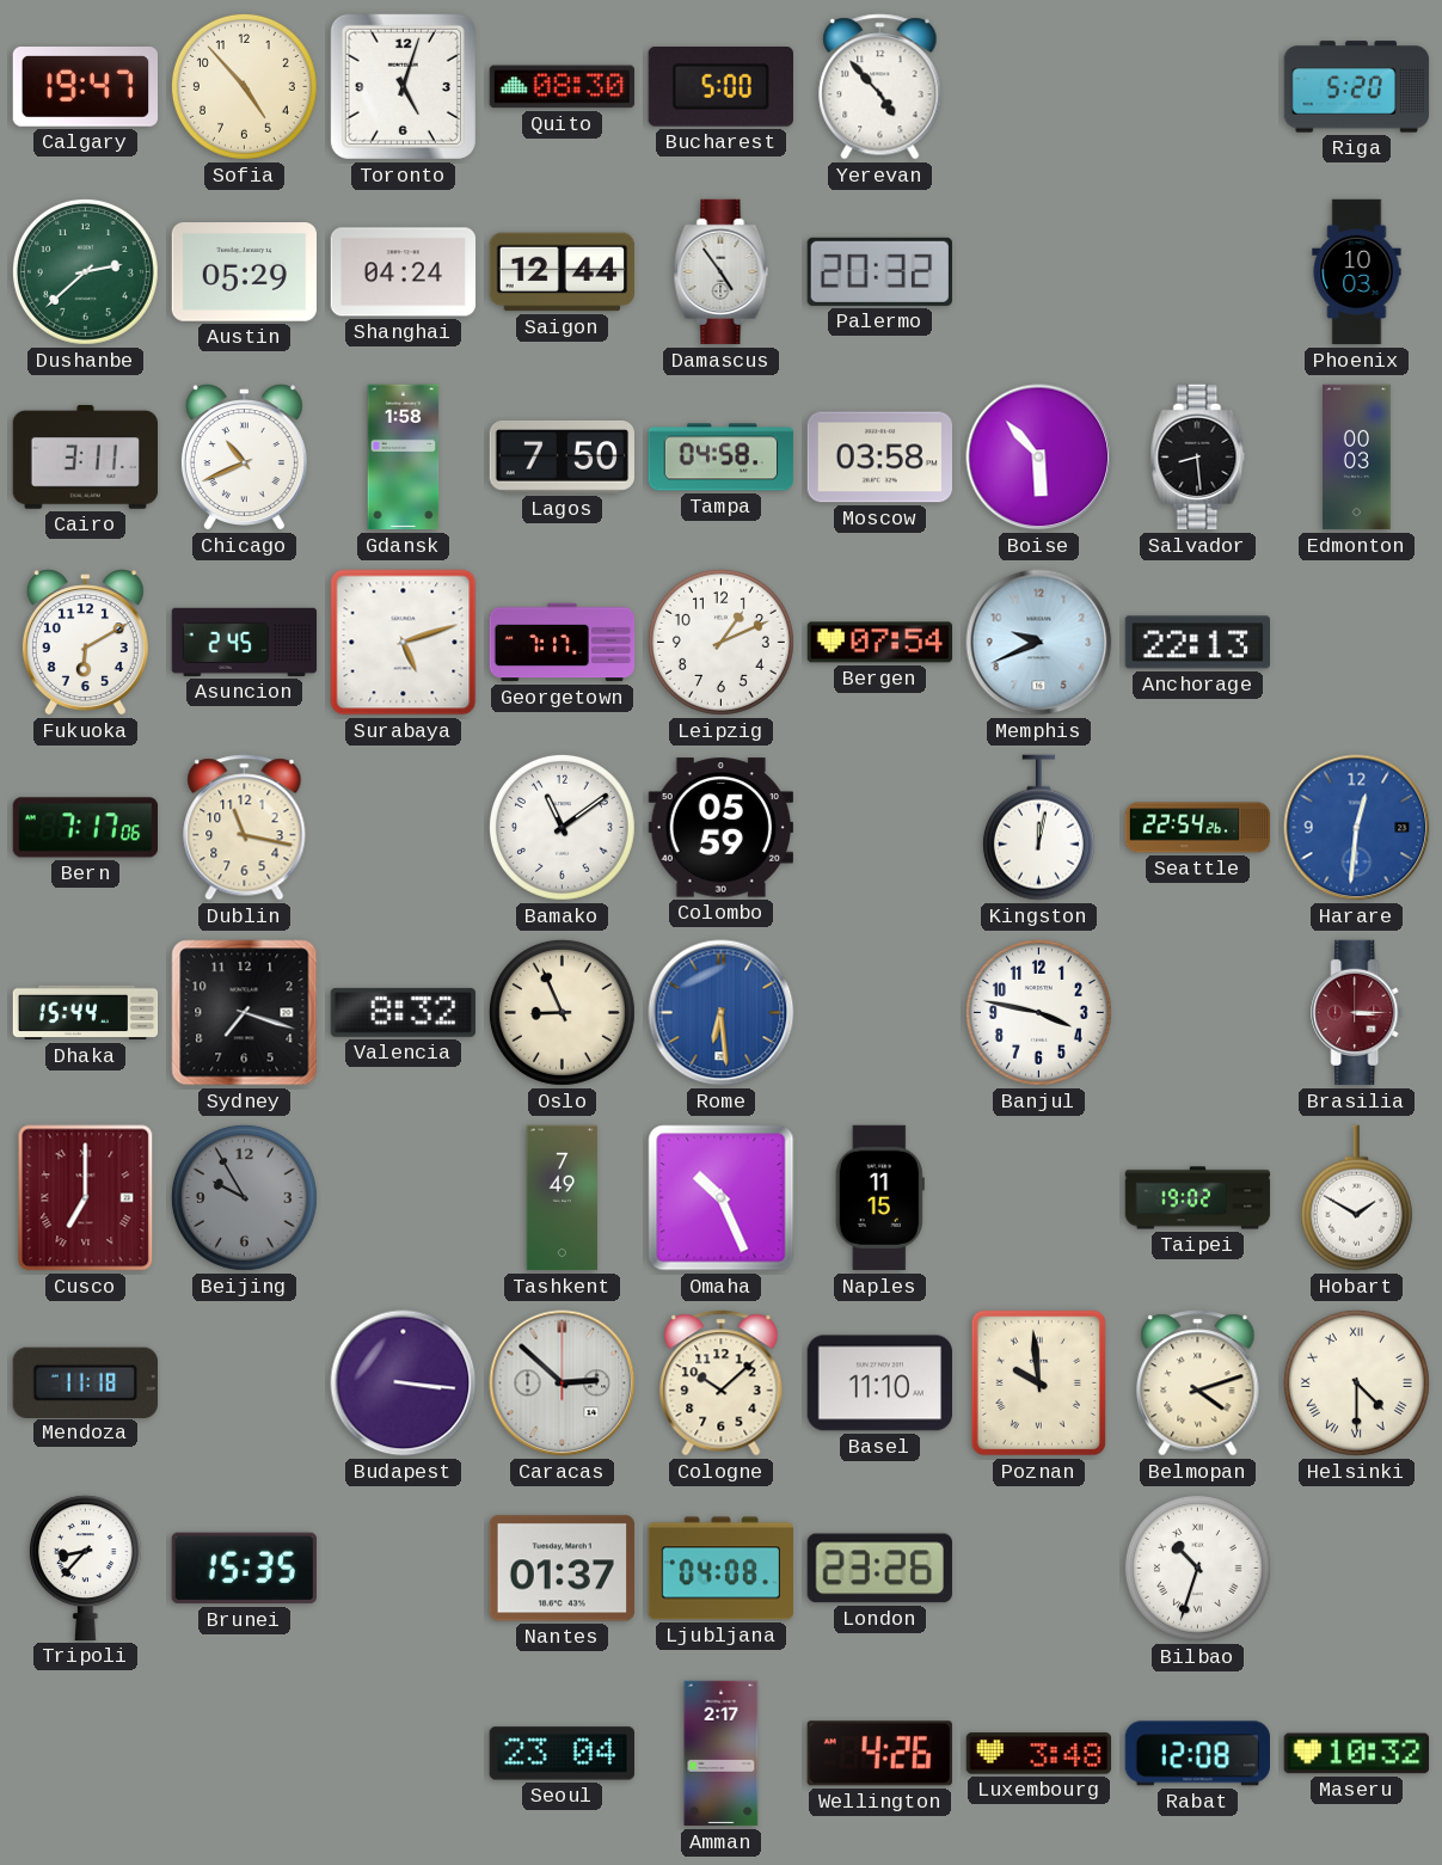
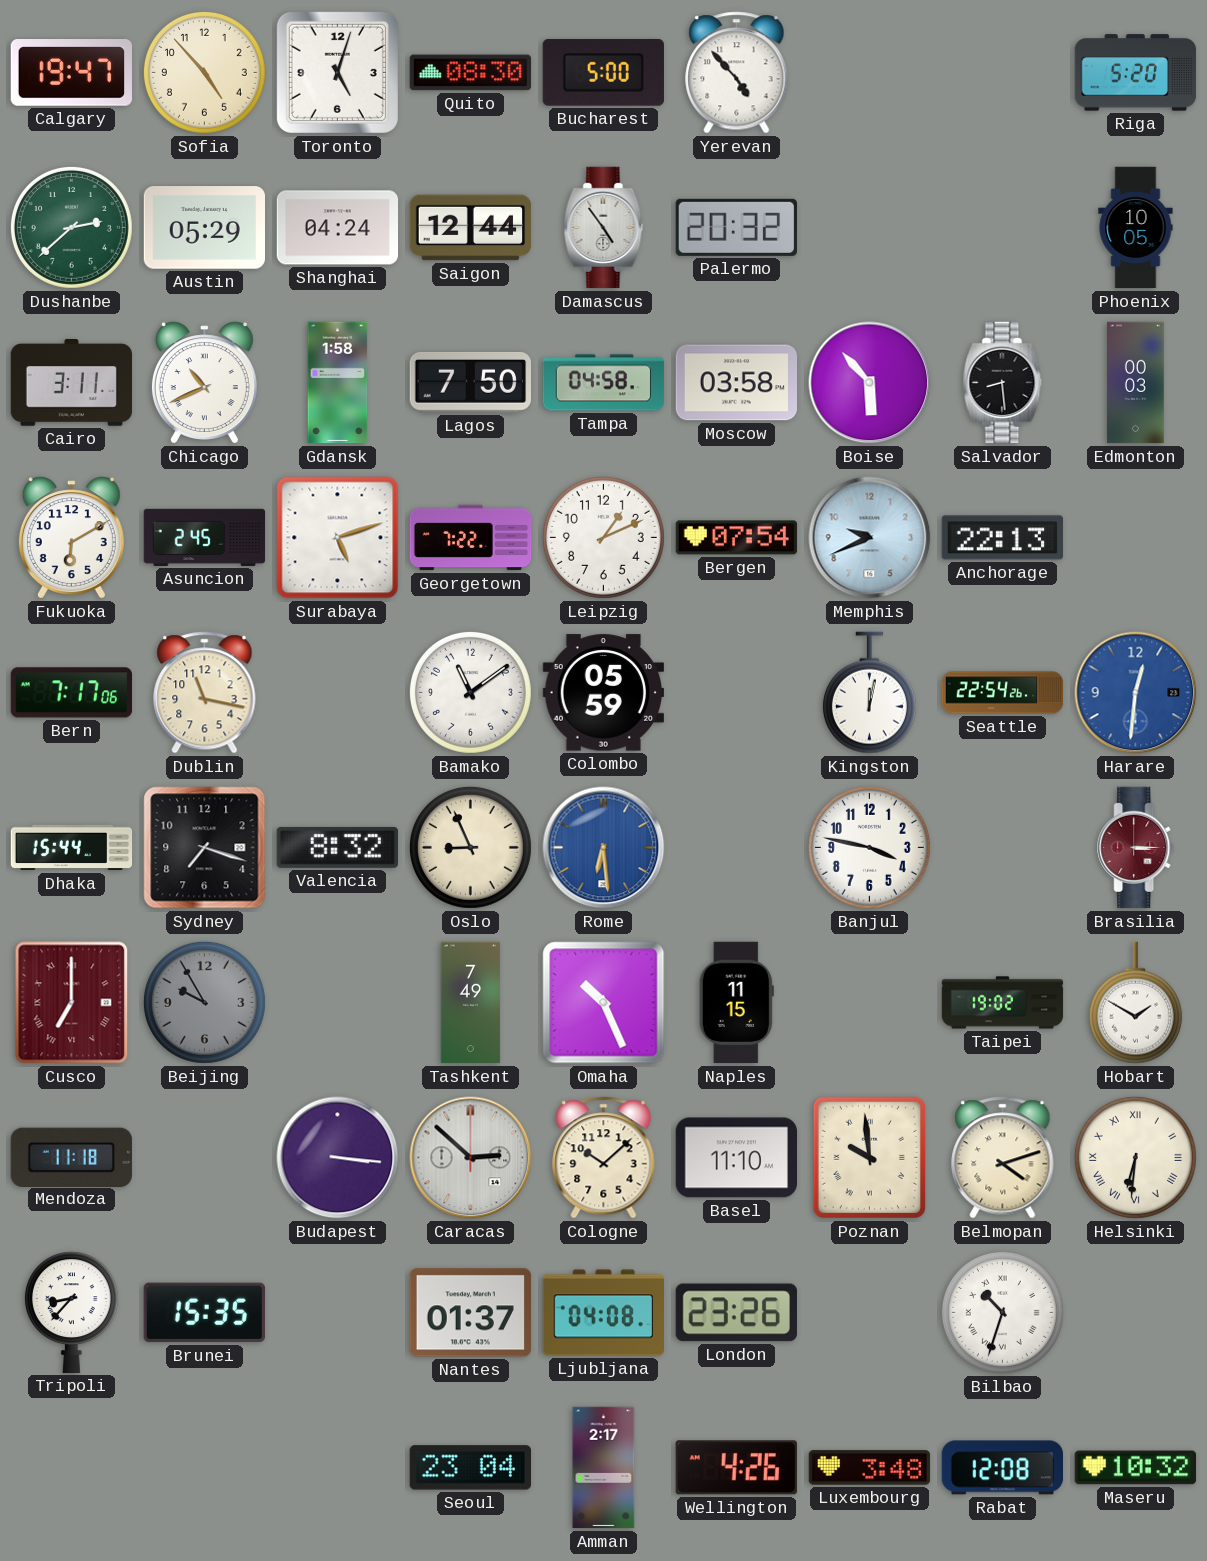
Phoenix: 10:03 -> 10:05
Georgetown: 7:17 -> 7:22
Helsinki: 4:30 -> 6:31
